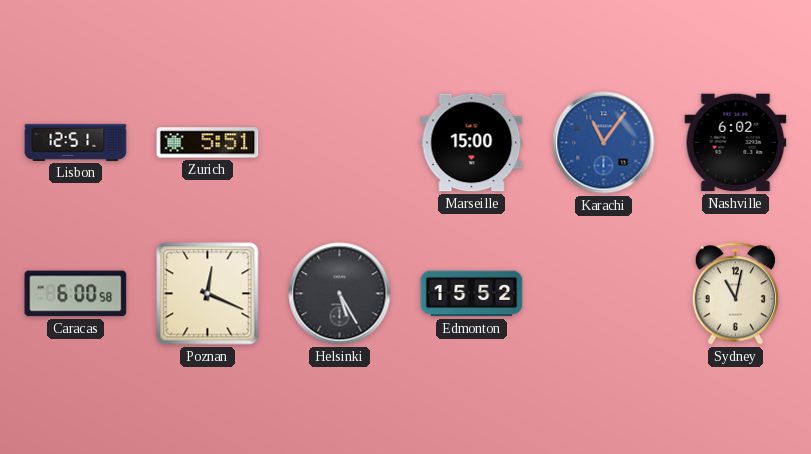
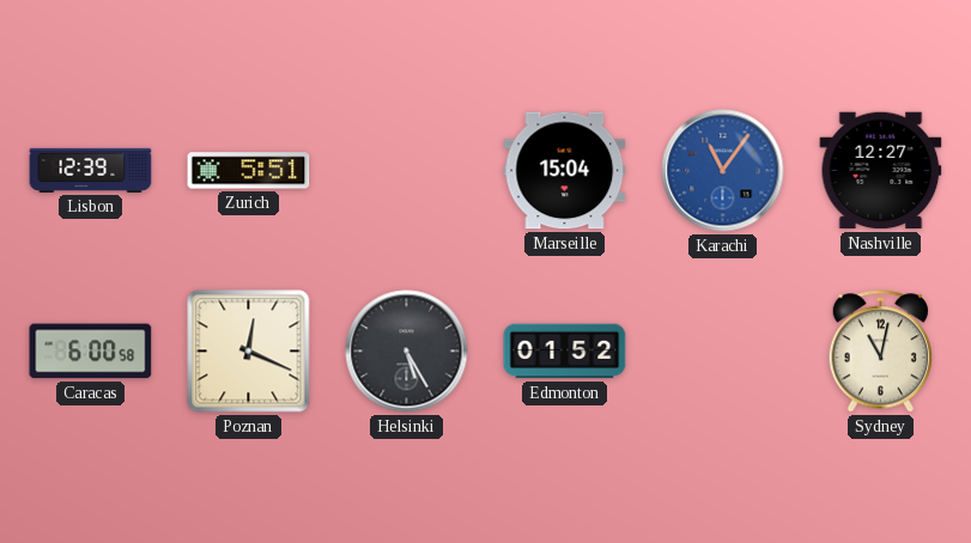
Lisbon: 12:51 -> 12:39
Marseille: 15:00 -> 15:04
Nashville: 6:02 -> 12:27
Edmonton: 15:52 -> 01:52
